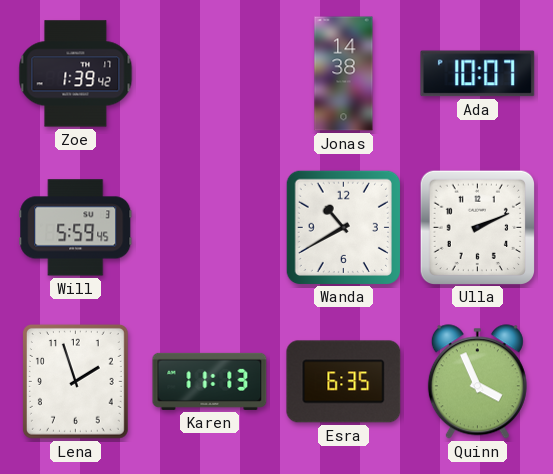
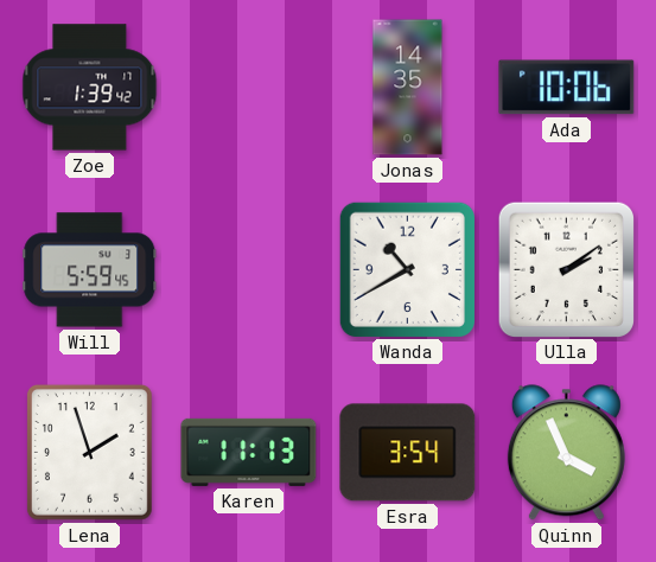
Jonas: 14:38 -> 14:35
Ada: 10:07 -> 10:06
Ulla: 2:11 -> 2:09
Esra: 6:35 -> 3:54
